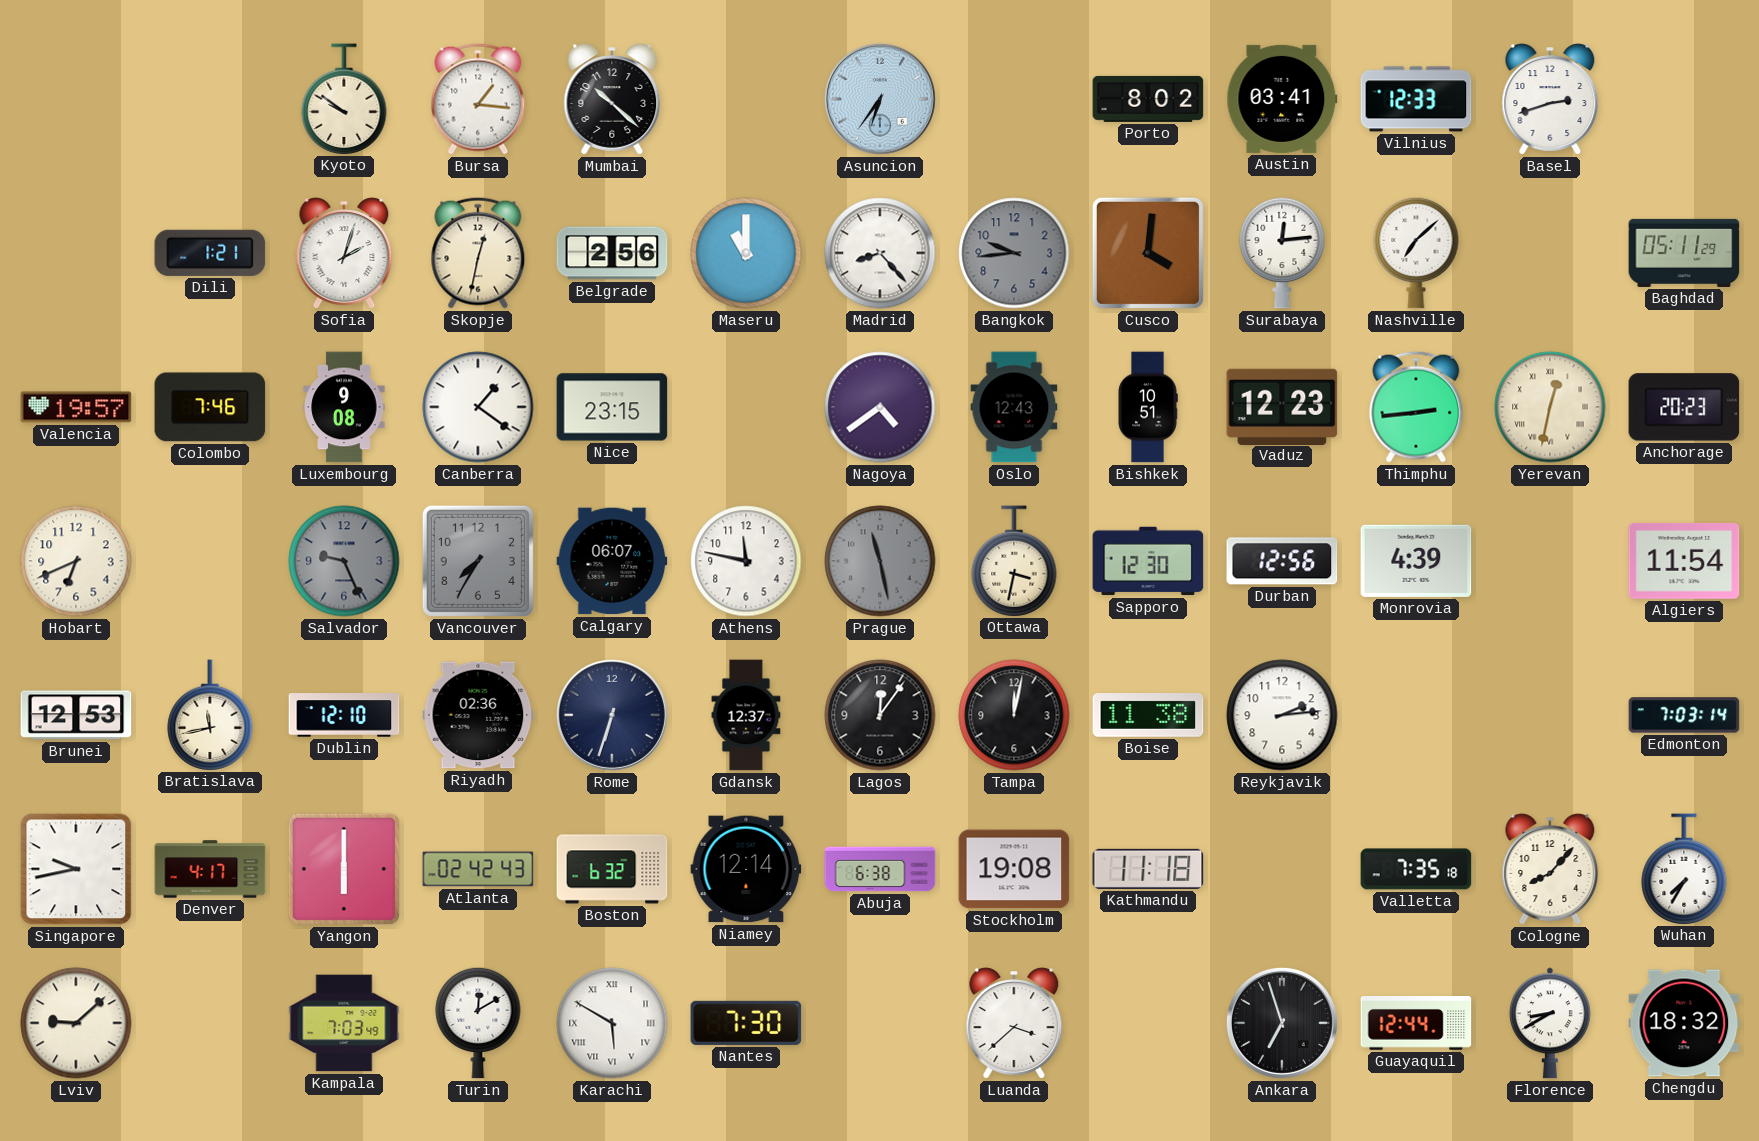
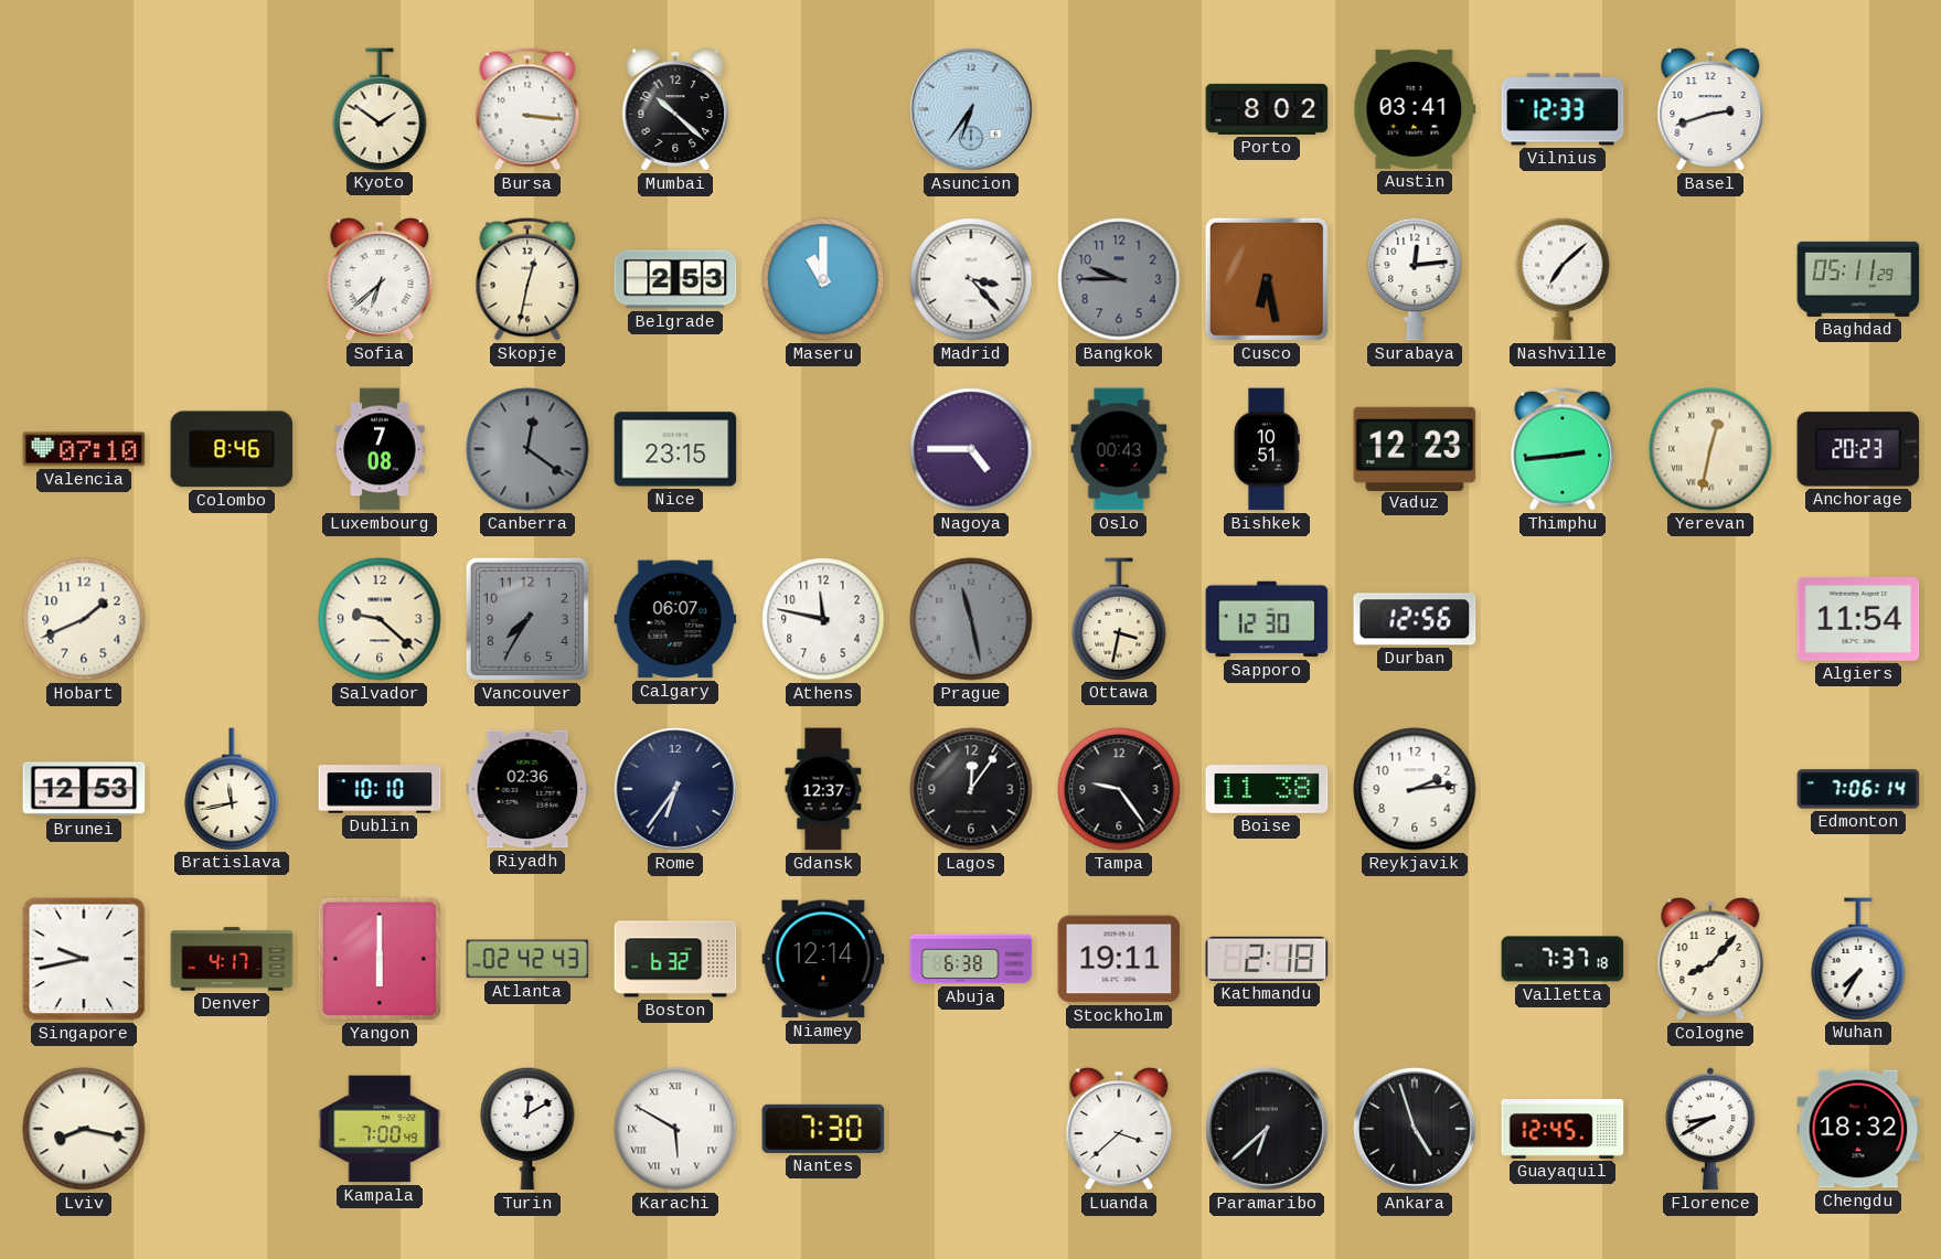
Kyoto: 9:51 -> 1:51
Bursa: 1:16 -> 3:16
Dili: 1:21 -> none
Sofia: 2:03 -> 6:38
Belgrade: 2:56 -> 2:53
Madrid: 8:23 -> 3:23
Bangkok: 9:44 -> 9:45
Cusco: 4:01 -> 6:28
Valencia: 19:57 -> 07:10
Colombo: 7:46 -> 8:46
Luxembourg: 9:08 -> 7:08
Canberra: 1:21 -> 12:21
Canberra dial: white -> grey
Nagoya: 4:39 -> 4:45
Oslo: 12:43 -> 00:43
Hobart: 6:41 -> 1:41
Salvador: 9:26 -> 9:22
Salvador dial: grey -> cream
Monrovia: 4:39 -> none
Dublin: 12:10 -> 10:10
Rome: 6:33 -> 6:36
Tampa: 12:02 -> 9:24
Edmonton: 7:03 -> 7:06
Stockholm: 19:08 -> 19:11
Kathmandu: 11:18 -> 2:18
Valletta: 7:35 -> 7:37
Lviv: 9:08 -> 8:17
Kampala: 7:03 -> 7:00
Paramaribo: none -> 6:38
Ankara: 6:57 -> 4:57
Guayaquil: 12:44 -> 12:45
